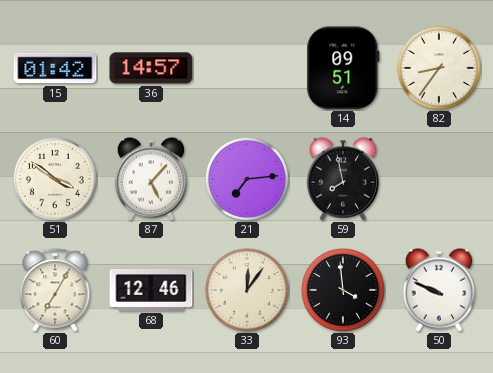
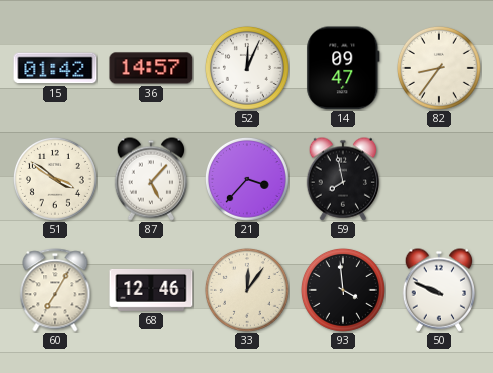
52: none -> 12:04
14: 09:51 -> 09:47
21: 7:14 -> 3:37
